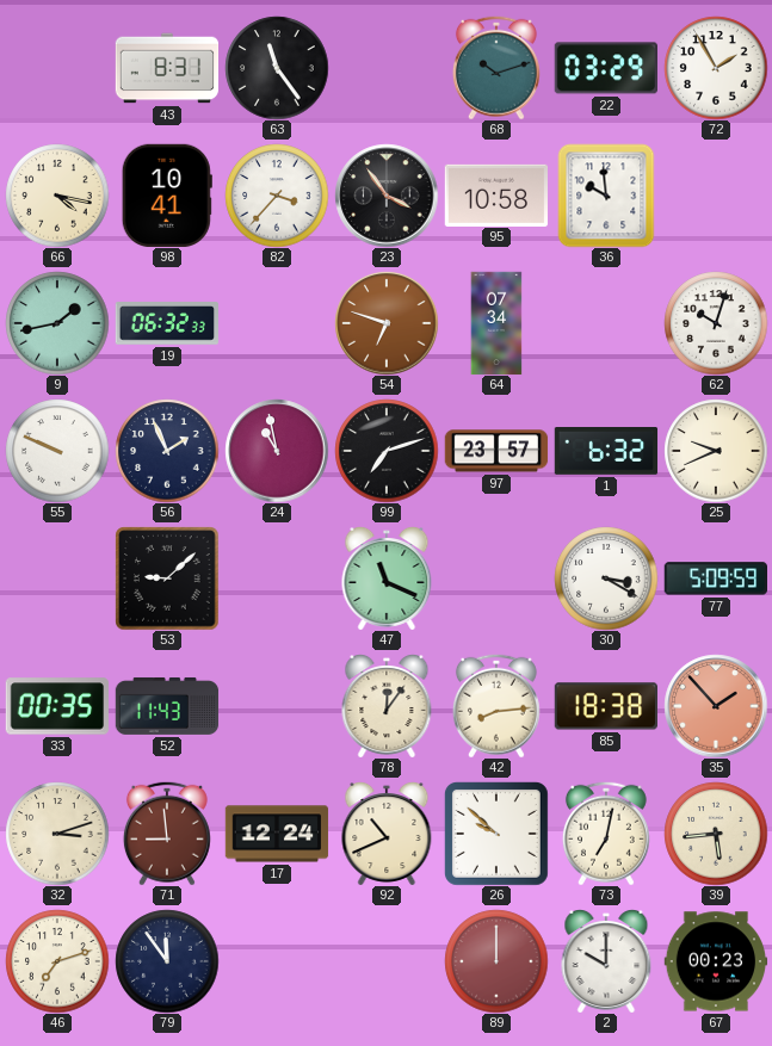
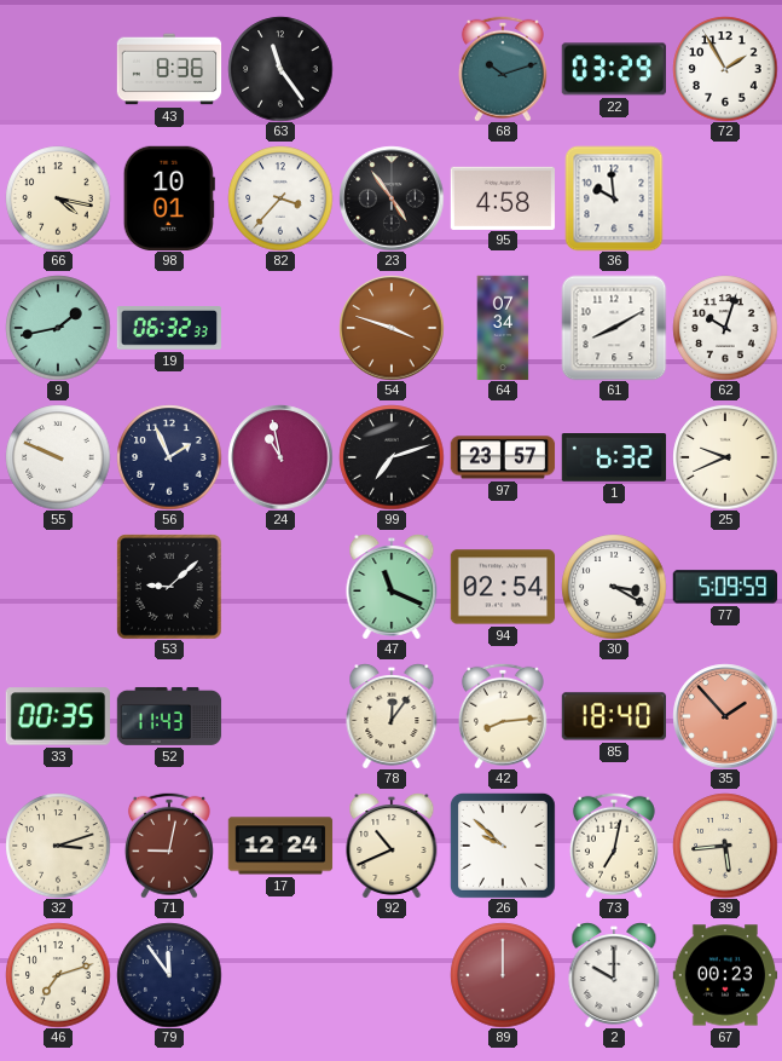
43: 8:31 -> 8:36
98: 10:41 -> 10:01
23: 3:54 -> 4:54
95: 10:58 -> 4:58
54: 6:48 -> 3:48
61: none -> 8:10
94: none -> 02:54
85: 18:38 -> 18:40
71: 8:59 -> 9:02
